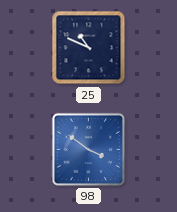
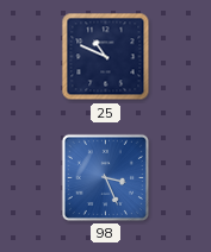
98: 3:51 -> 3:26
